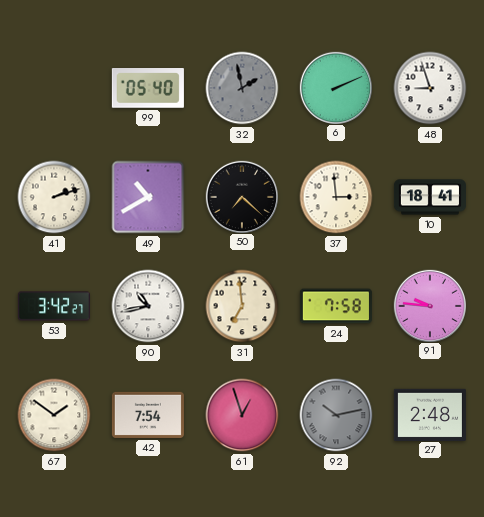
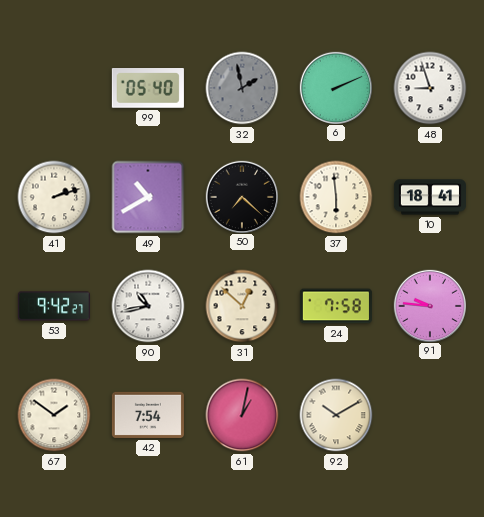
37: 2:59 -> 5:59
53: 3:42 -> 9:42
31: 6:59 -> 12:52
61: 12:57 -> 1:02
92: 10:13 -> 10:10
92 dial: grey -> cream
27: 2:48 -> none
